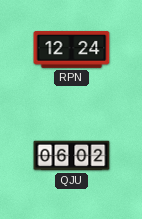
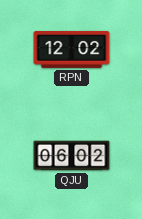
RPN: 12:24 -> 12:02
